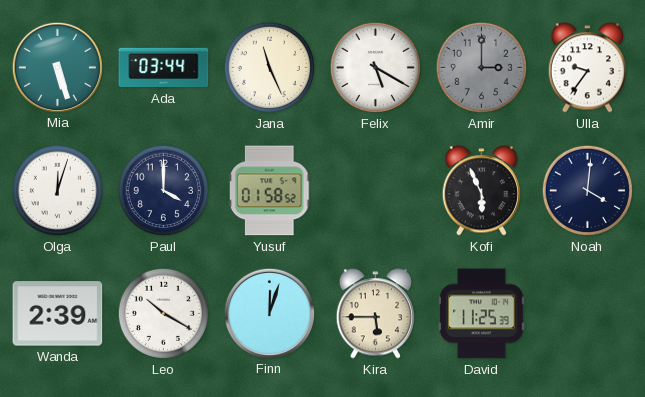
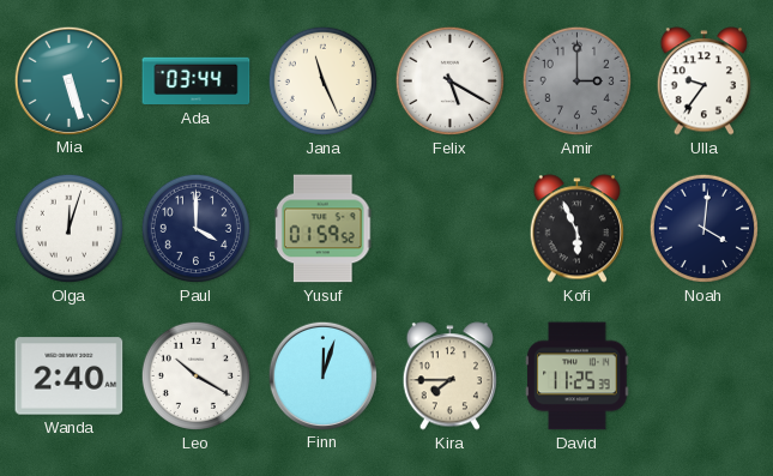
Yusuf: 01:58 -> 01:59
Wanda: 2:39 -> 2:40
Kira: 5:45 -> 7:45
